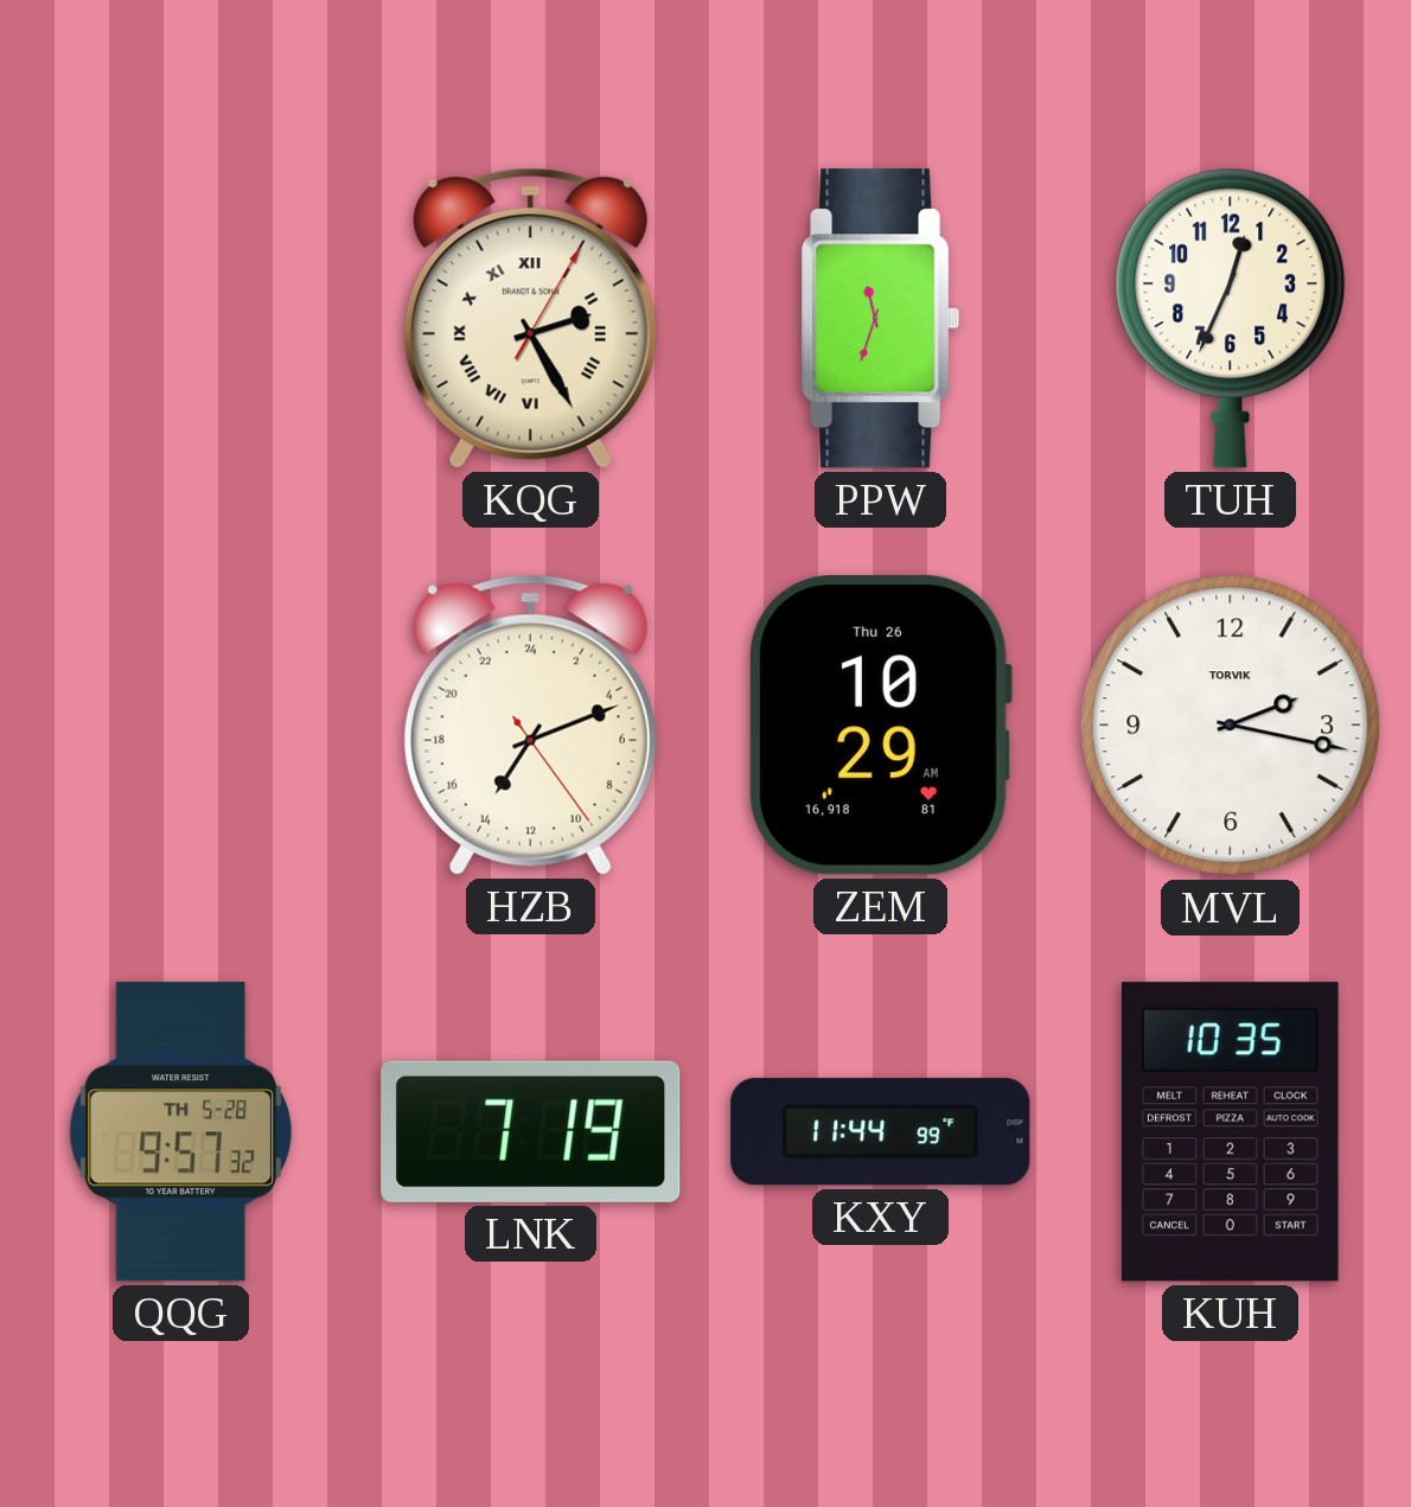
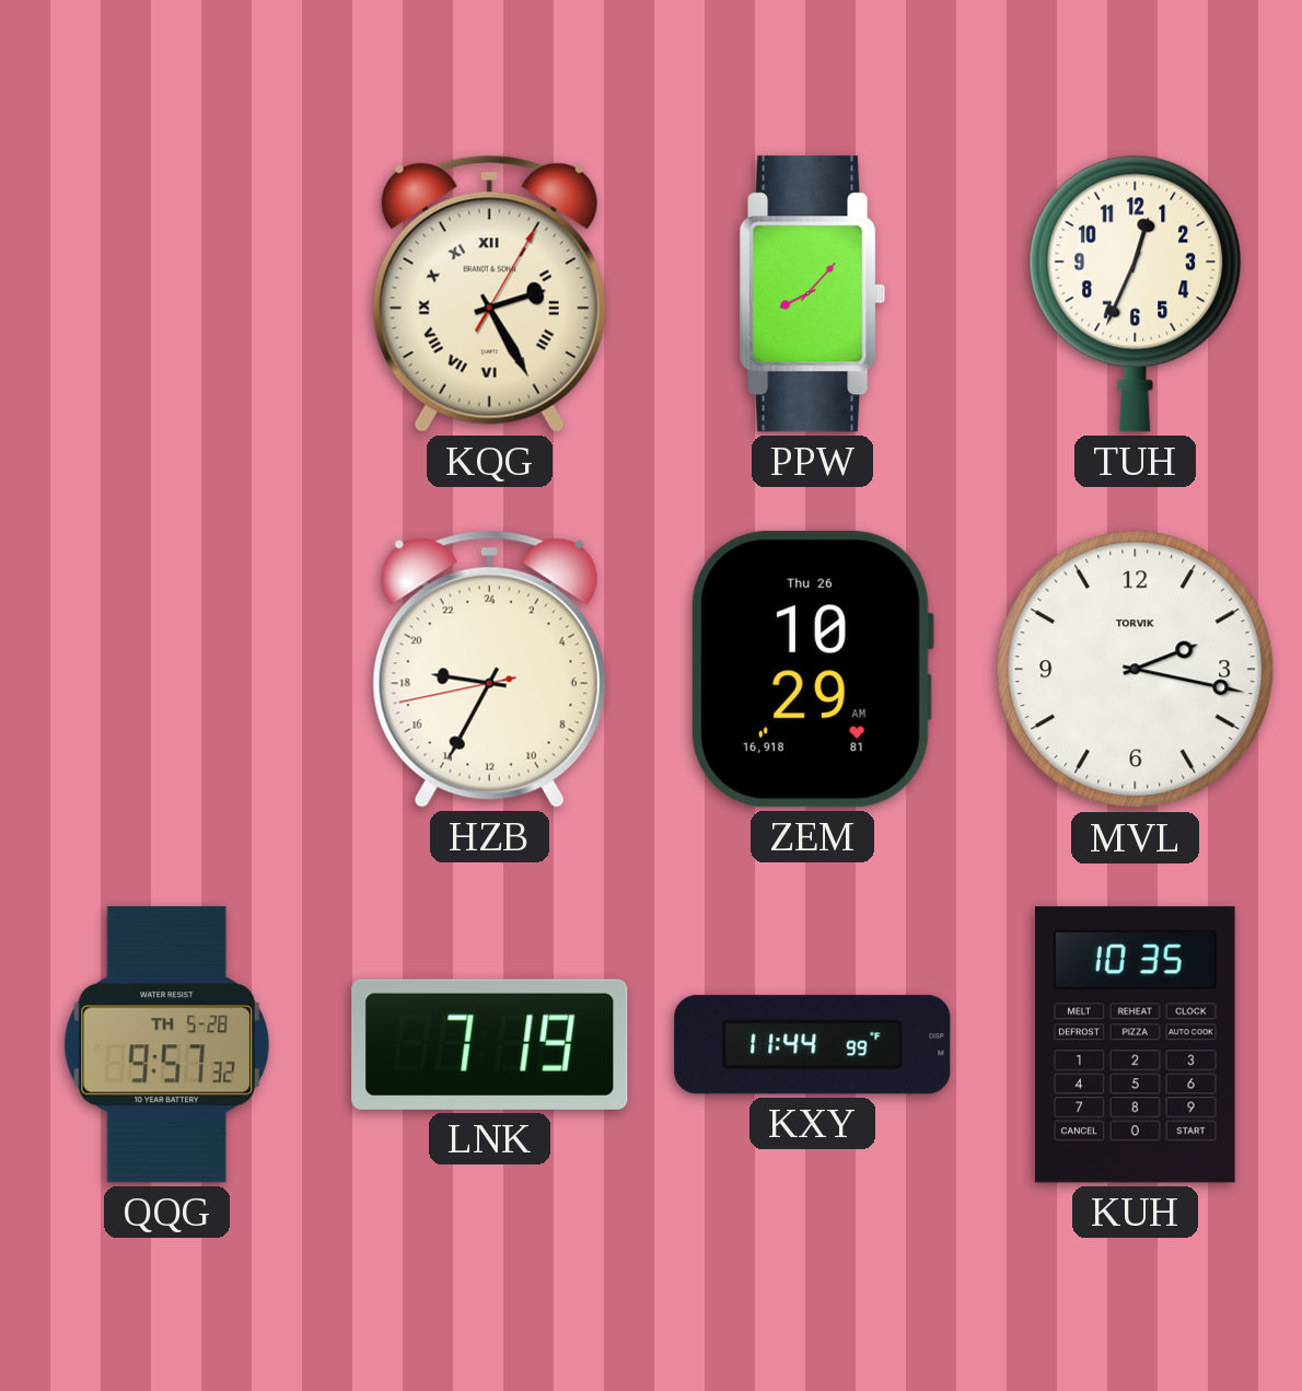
PPW: 11:33 -> 8:07
HZB: 14:11 -> 18:34
